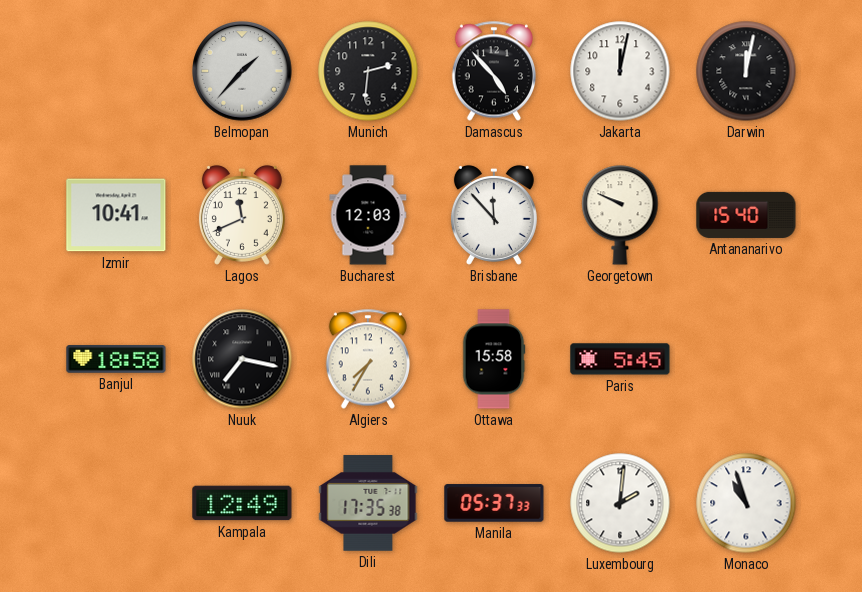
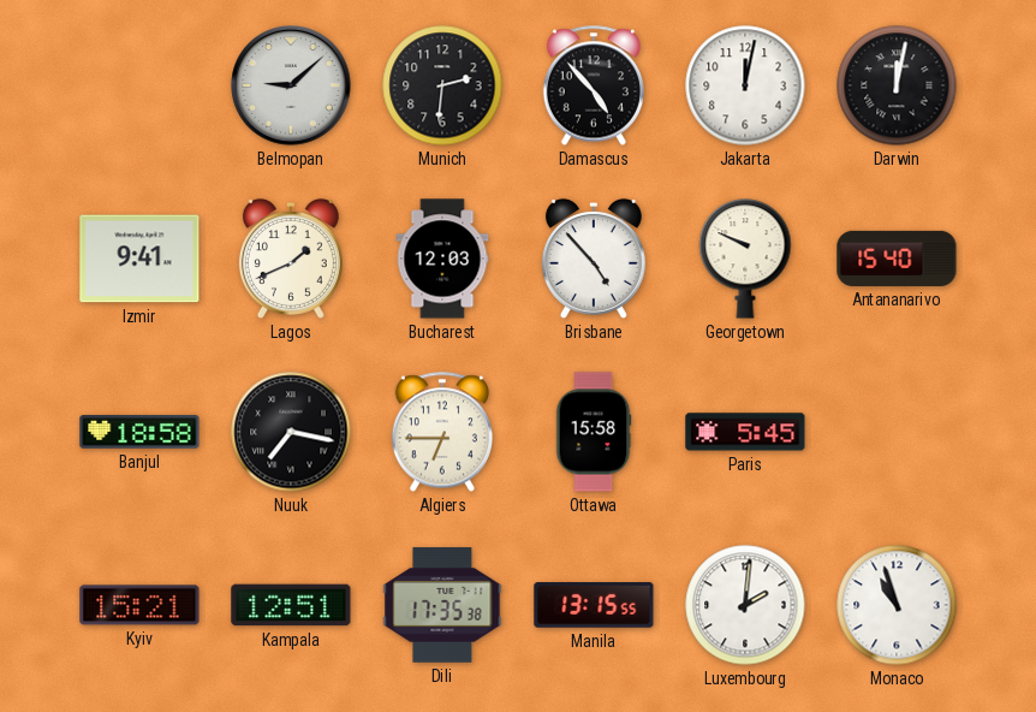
Belmopan: 1:37 -> 9:08
Izmir: 10:41 -> 9:41
Lagos: 11:41 -> 1:41
Brisbane: 11:53 -> 4:53
Algiers: 7:35 -> 6:45
Kyiv: none -> 15:21
Kampala: 12:49 -> 12:51
Manila: 05:37 -> 13:15
